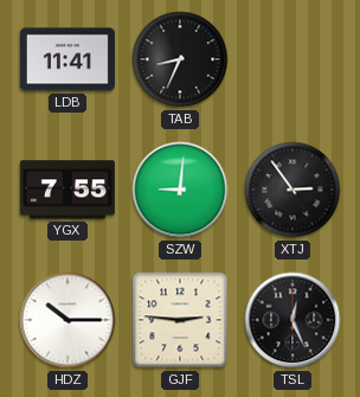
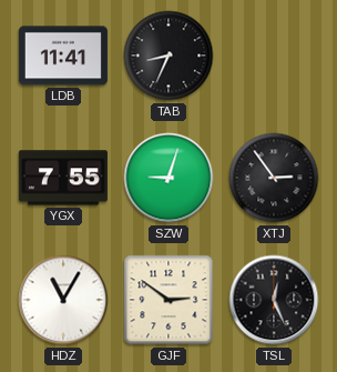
SZW: 9:01 -> 9:03
HDZ: 10:15 -> 11:05
GJF: 2:46 -> 2:51
